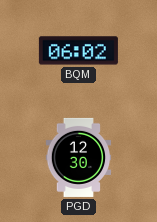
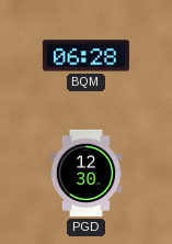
BQM: 06:02 -> 06:28
